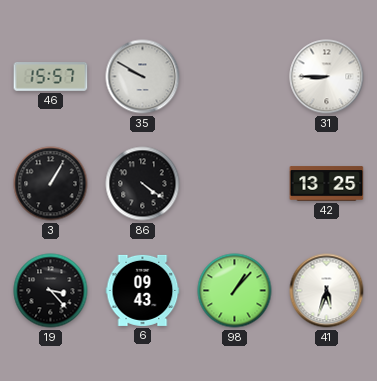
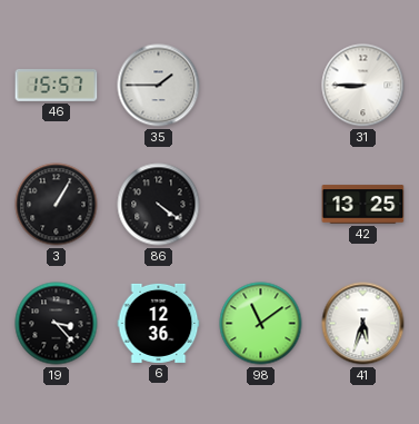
35: 9:50 -> 1:45
6: 09:43 -> 12:36
98: 1:07 -> 11:09
